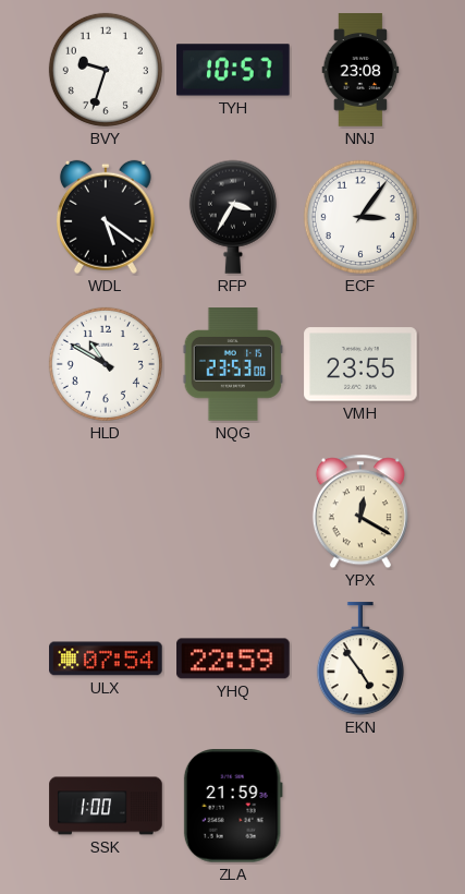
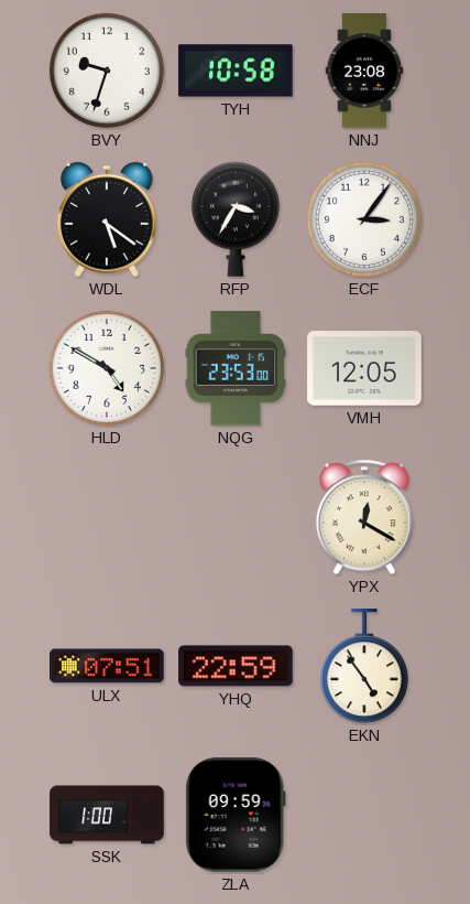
TYH: 10:57 -> 10:58
HLD: 10:50 -> 4:50
VMH: 23:55 -> 12:05
ULX: 07:54 -> 07:51
ZLA: 21:59 -> 09:59
